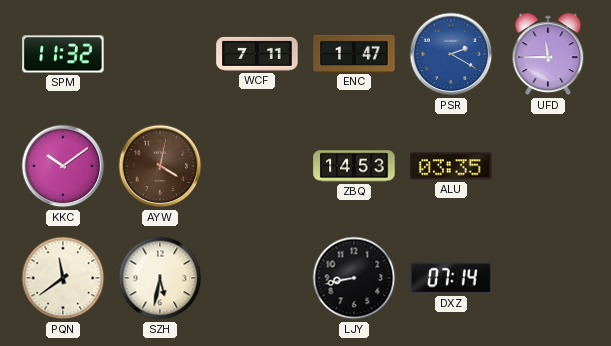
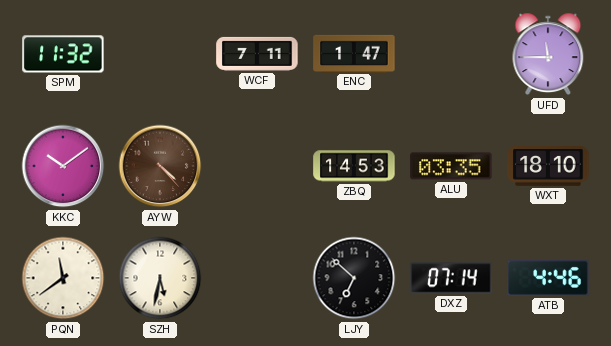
PSR: 2:20 -> none
AYW: 4:02 -> 4:23
WXT: none -> 18:10
LJY: 8:43 -> 6:52
ATB: none -> 4:46
